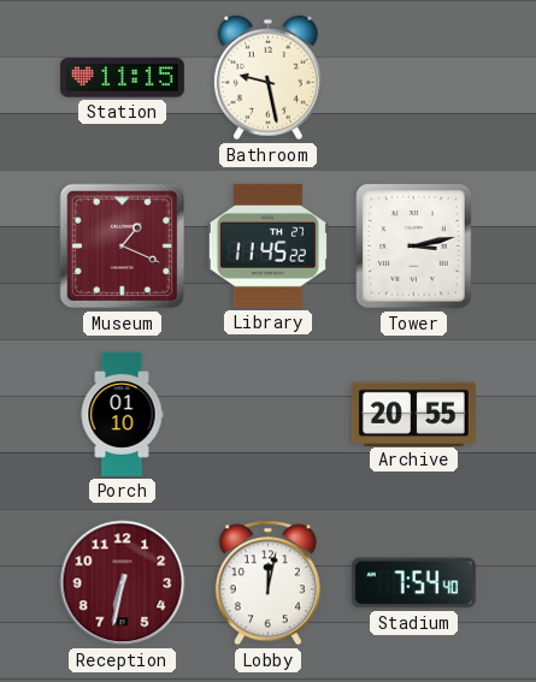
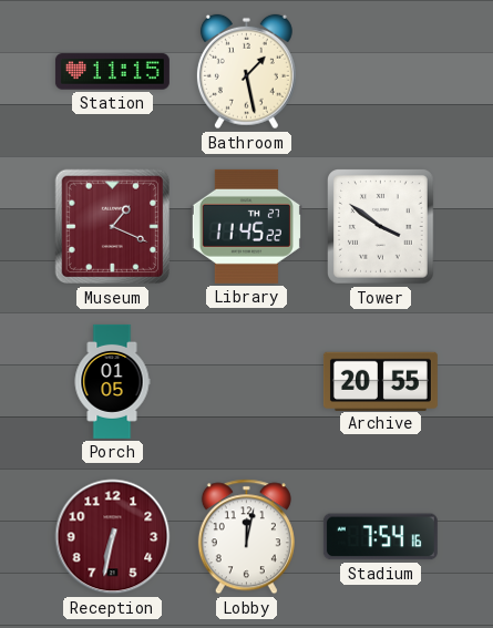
Bathroom: 9:28 -> 1:28
Tower: 3:13 -> 3:51
Porch: 01:10 -> 01:05
Stadium: 7:54:40 -> 7:54:16
